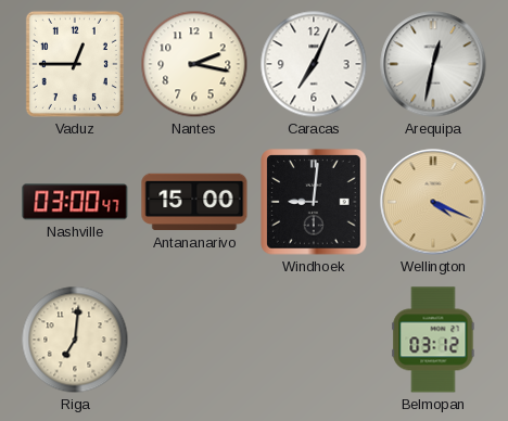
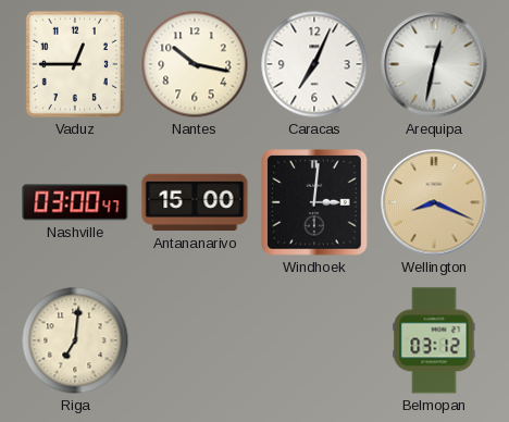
Nantes: 2:17 -> 10:17
Windhoek: 9:01 -> 3:01
Wellington: 4:19 -> 8:19
